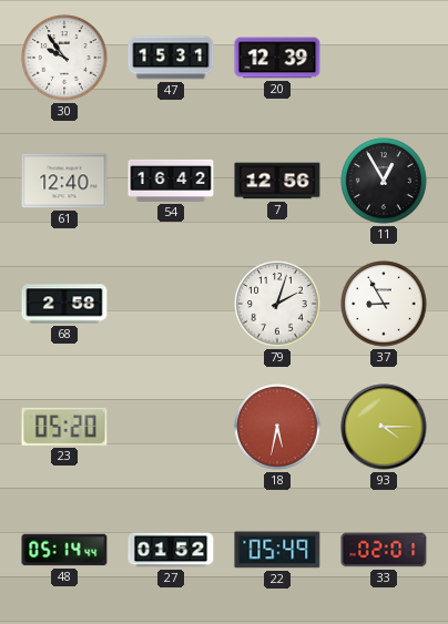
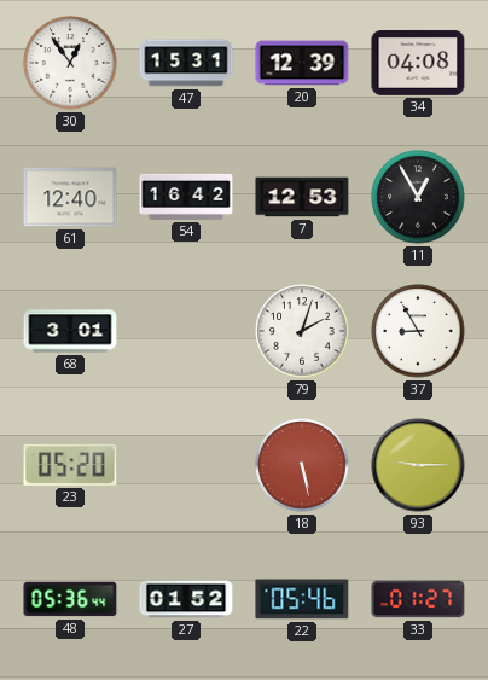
30: 9:54 -> 12:54
34: none -> 04:08
7: 12:56 -> 12:53
68: 2:58 -> 3:01
18: 5:32 -> 5:28
93: 4:15 -> 9:15
48: 05:14 -> 05:36
22: 05:49 -> 05:46
33: 02:01 -> 01:27
